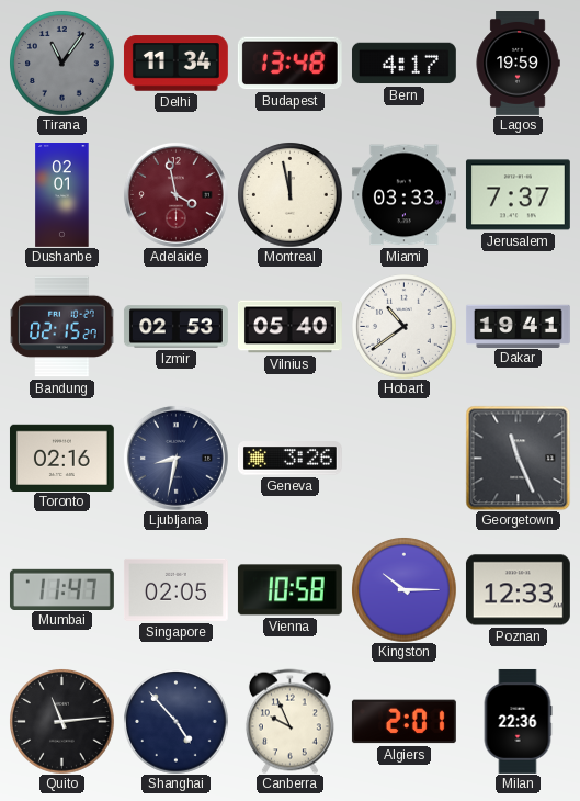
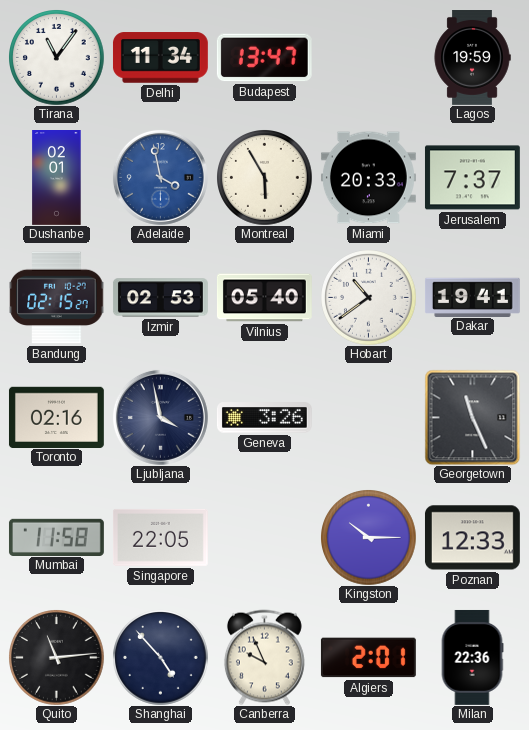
Tirana dial: grey -> white
Budapest: 13:48 -> 13:47
Bern: 4:17 -> none
Adelaide dial: burgundy -> blue
Montreal: 11:58 -> 5:55
Miami: 03:33 -> 20:33
Ljubljana: 8:32 -> 3:58
Mumbai: 11:47 -> 11:58
Singapore: 02:05 -> 22:05
Vienna: 10:58 -> none
